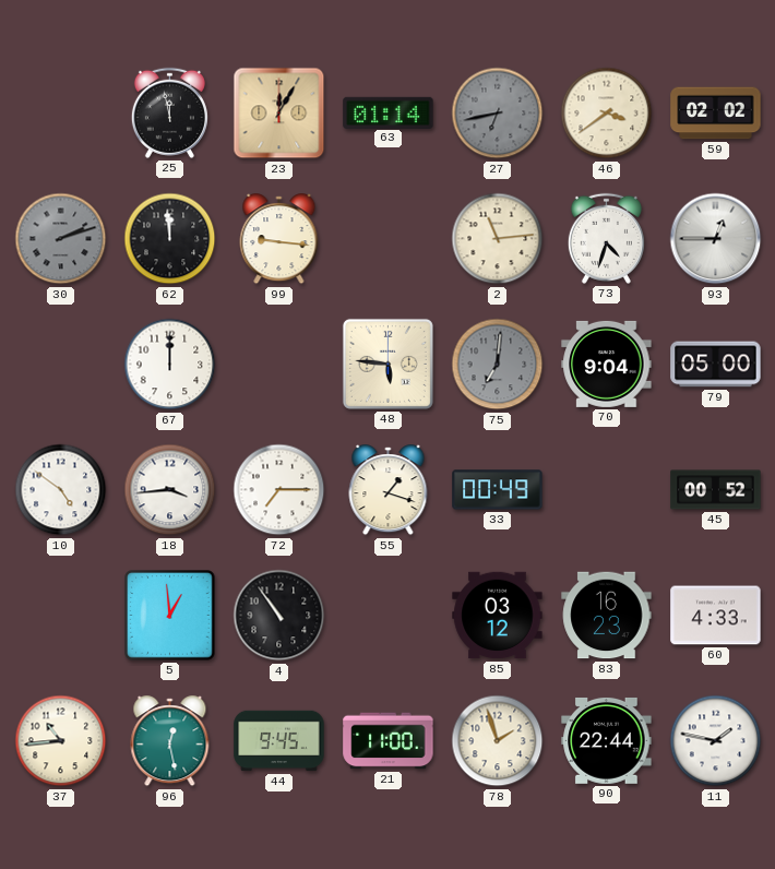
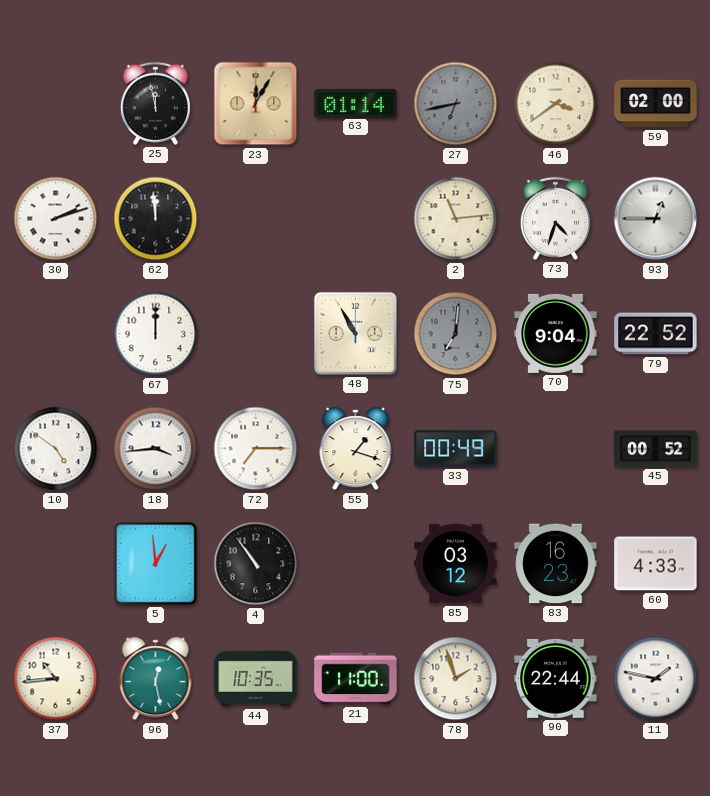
59: 02:02 -> 02:00
30 dial: grey -> white
99: 9:16 -> none
48: 5:46 -> 10:55
79: 05:00 -> 22:52
44: 9:45 -> 10:35
